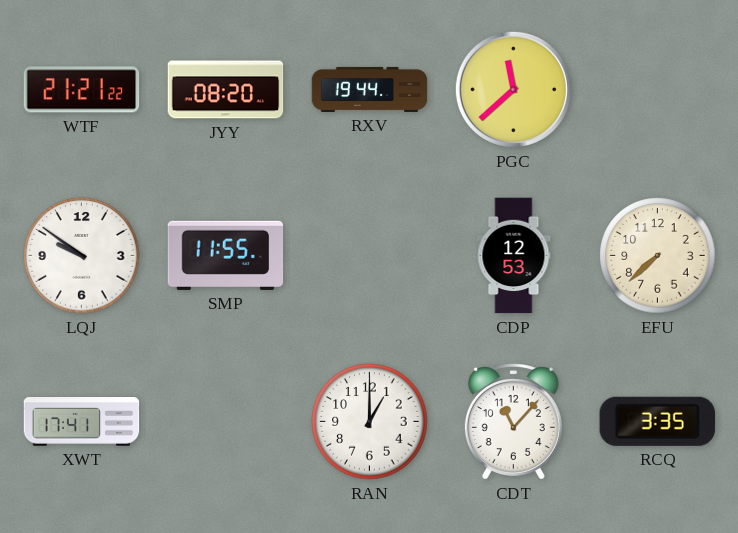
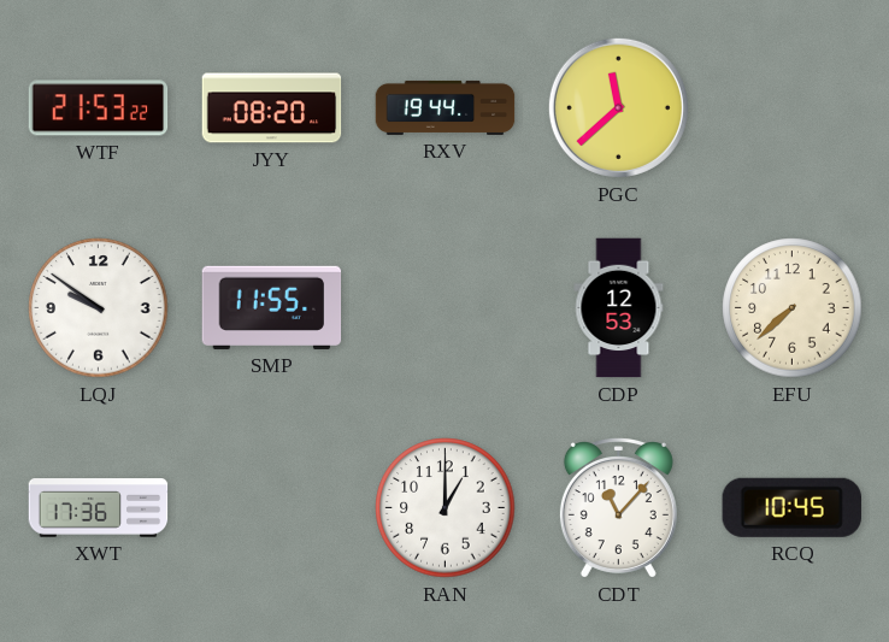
WTF: 21:21 -> 21:53
XWT: 17:41 -> 17:36
RCQ: 3:35 -> 10:45
